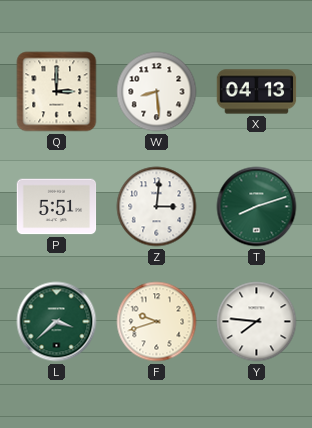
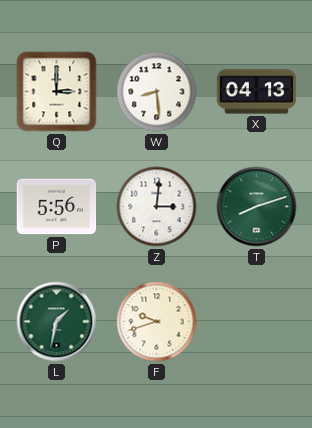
P: 5:51 -> 5:56
L: 3:38 -> 1:32
Y: 7:46 -> none
